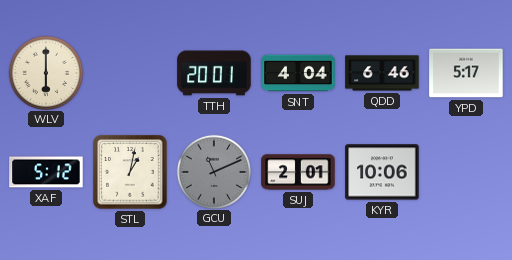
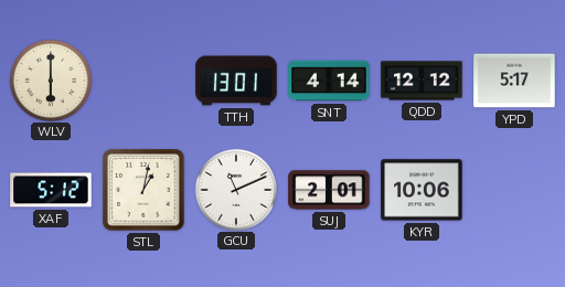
TTH: 20:01 -> 13:01
SNT: 4:04 -> 4:14
QDD: 6:46 -> 12:12
GCU dial: grey -> white
